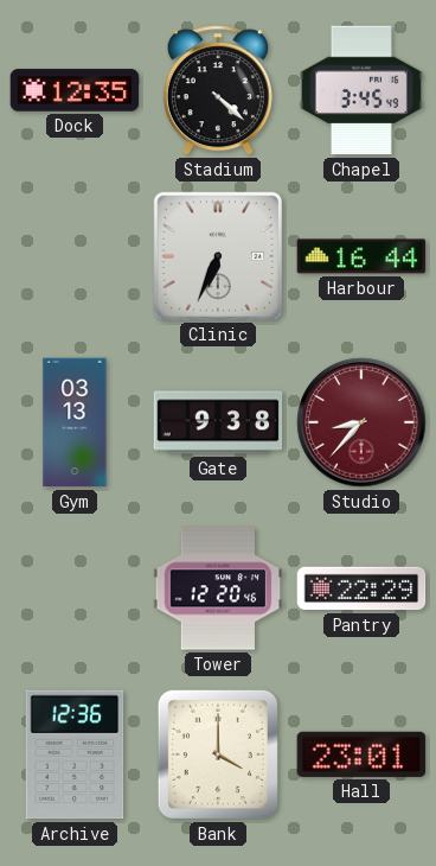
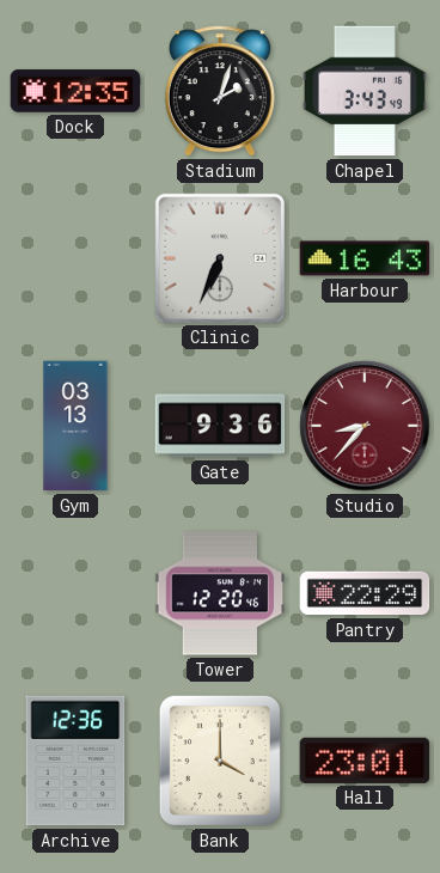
Stadium: 4:22 -> 2:03
Chapel: 3:45 -> 3:43
Harbour: 16:44 -> 16:43
Gate: 9:38 -> 9:36
